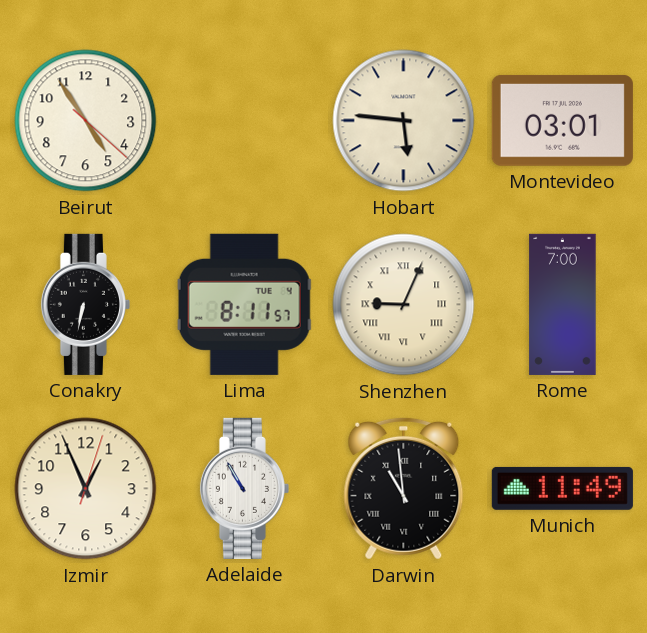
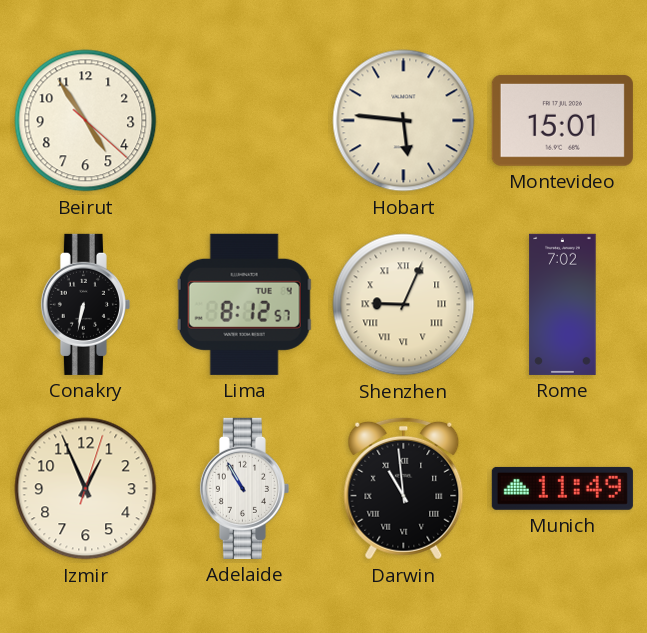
Montevideo: 03:01 -> 15:01
Lima: 8:11 -> 8:12
Rome: 7:00 -> 7:02
